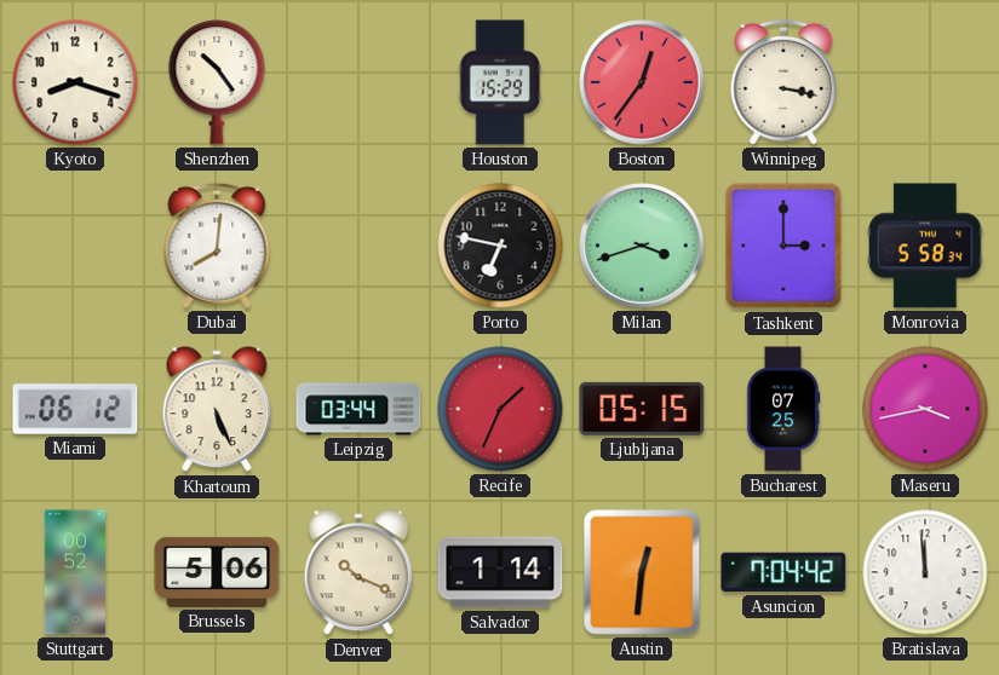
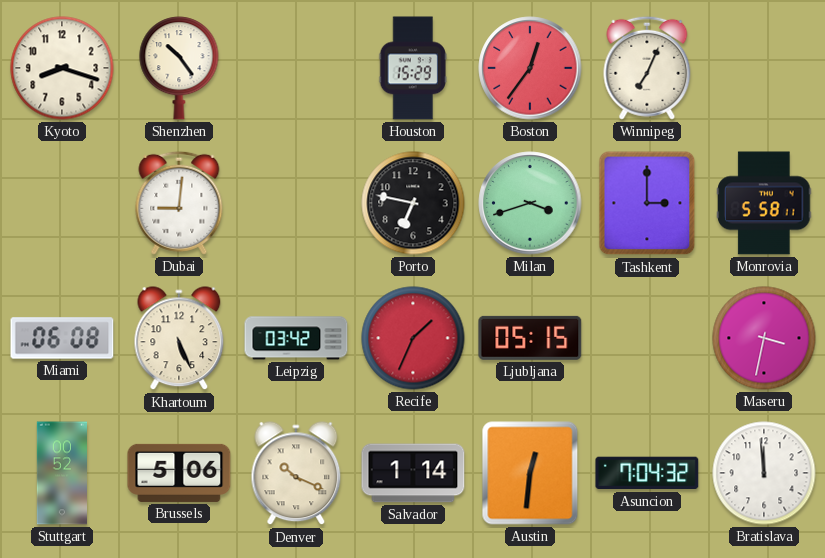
Winnipeg: 3:17 -> 7:04
Dubai: 8:01 -> 9:01
Monrovia: 5:58:34 -> 5:58:11
Miami: 06:12 -> 06:08
Leipzig: 03:44 -> 03:42
Bucharest: 07:25 -> none
Maseru: 3:43 -> 3:32
Asuncion: 7:04:42 -> 7:04:32
